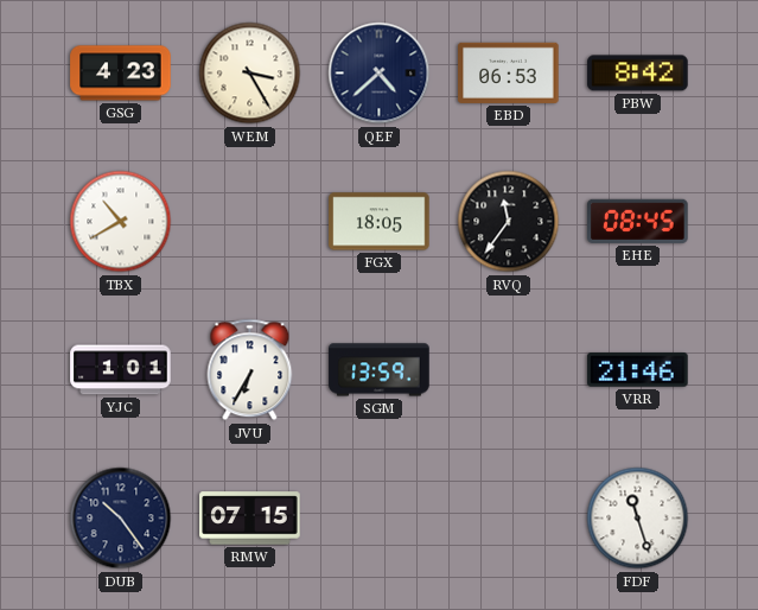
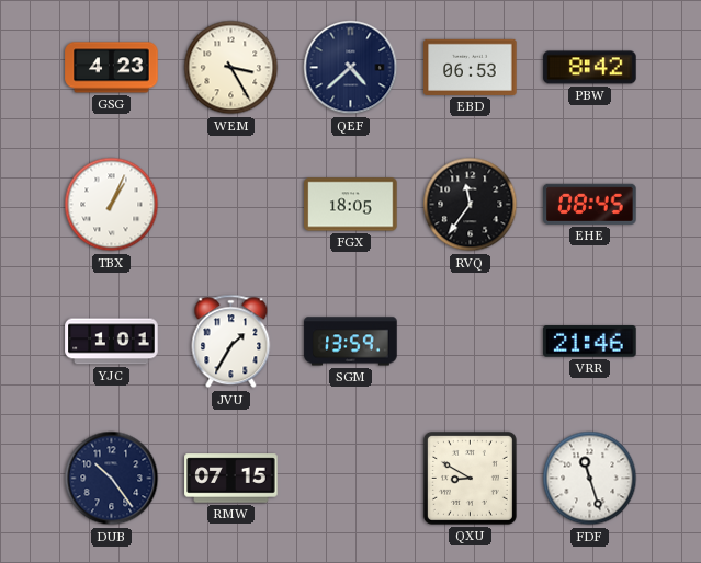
TBX: 10:40 -> 1:04
JVU: 6:35 -> 1:35
QXU: none -> 8:50
